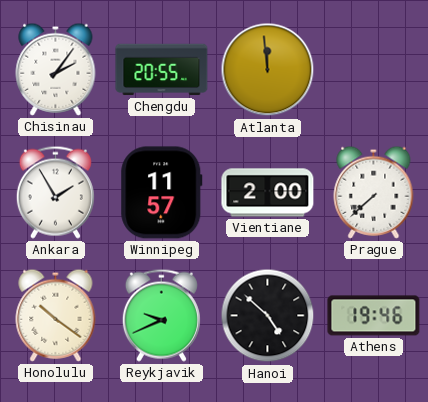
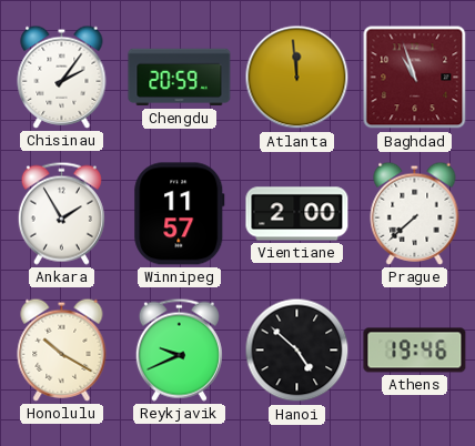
Chengdu: 20:55 -> 20:59
Baghdad: none -> 10:57
Honolulu: 10:21 -> 10:20
